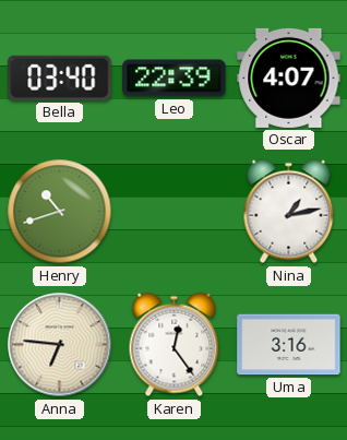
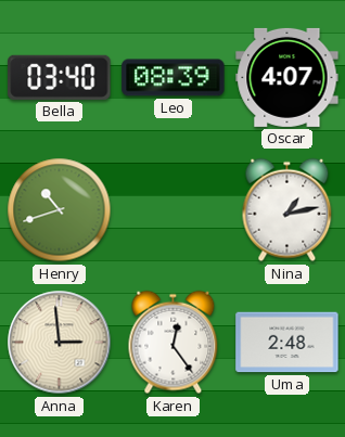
Leo: 22:39 -> 08:39
Anna: 6:46 -> 2:59
Uma: 3:16 -> 2:48
